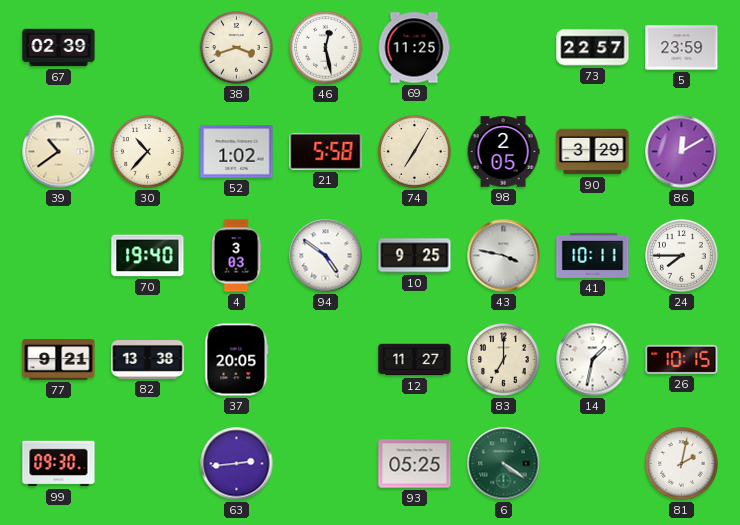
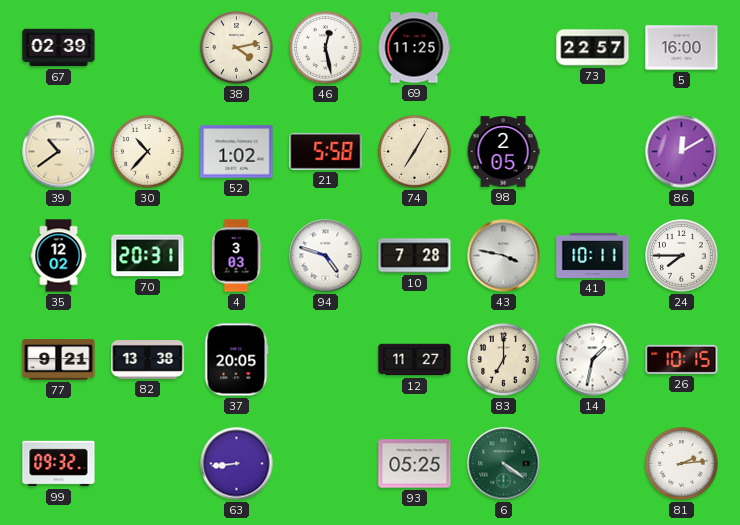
38: 3:42 -> 4:13
5: 23:59 -> 16:00
90: 3:29 -> none
35: none -> 12:02
70: 19:40 -> 20:31
94: 4:51 -> 4:48
10: 9:25 -> 7:28
99: 09:30 -> 09:32
63: 2:44 -> 8:44
81: 2:02 -> 2:14
